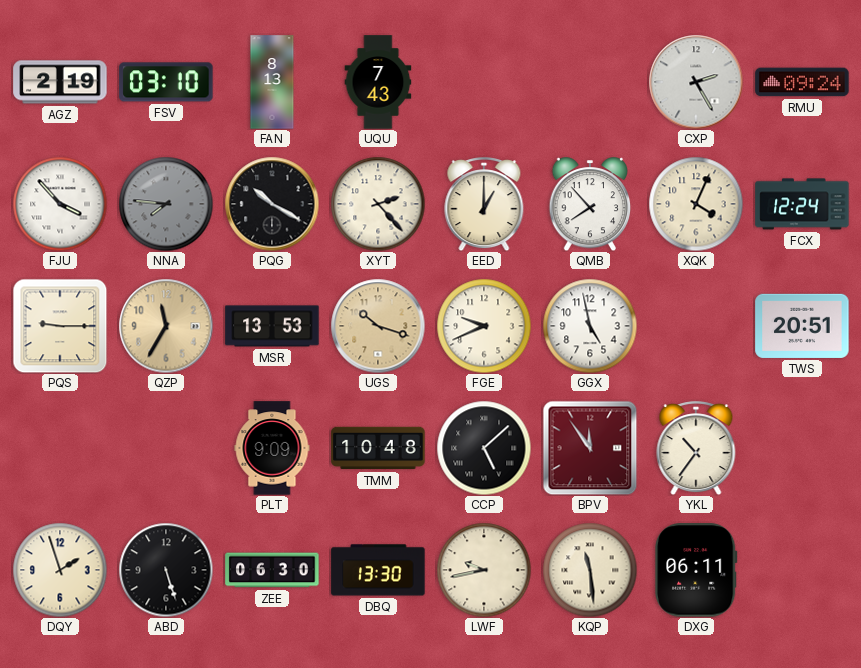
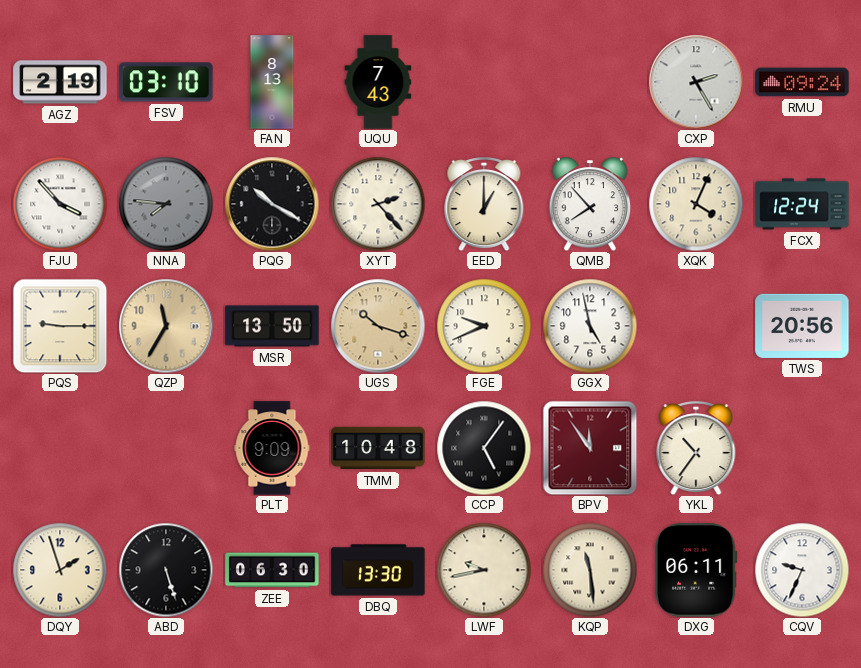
MSR: 13:53 -> 13:50
TWS: 20:51 -> 20:56
CCP: 5:08 -> 5:06
CQV: none -> 9:34
